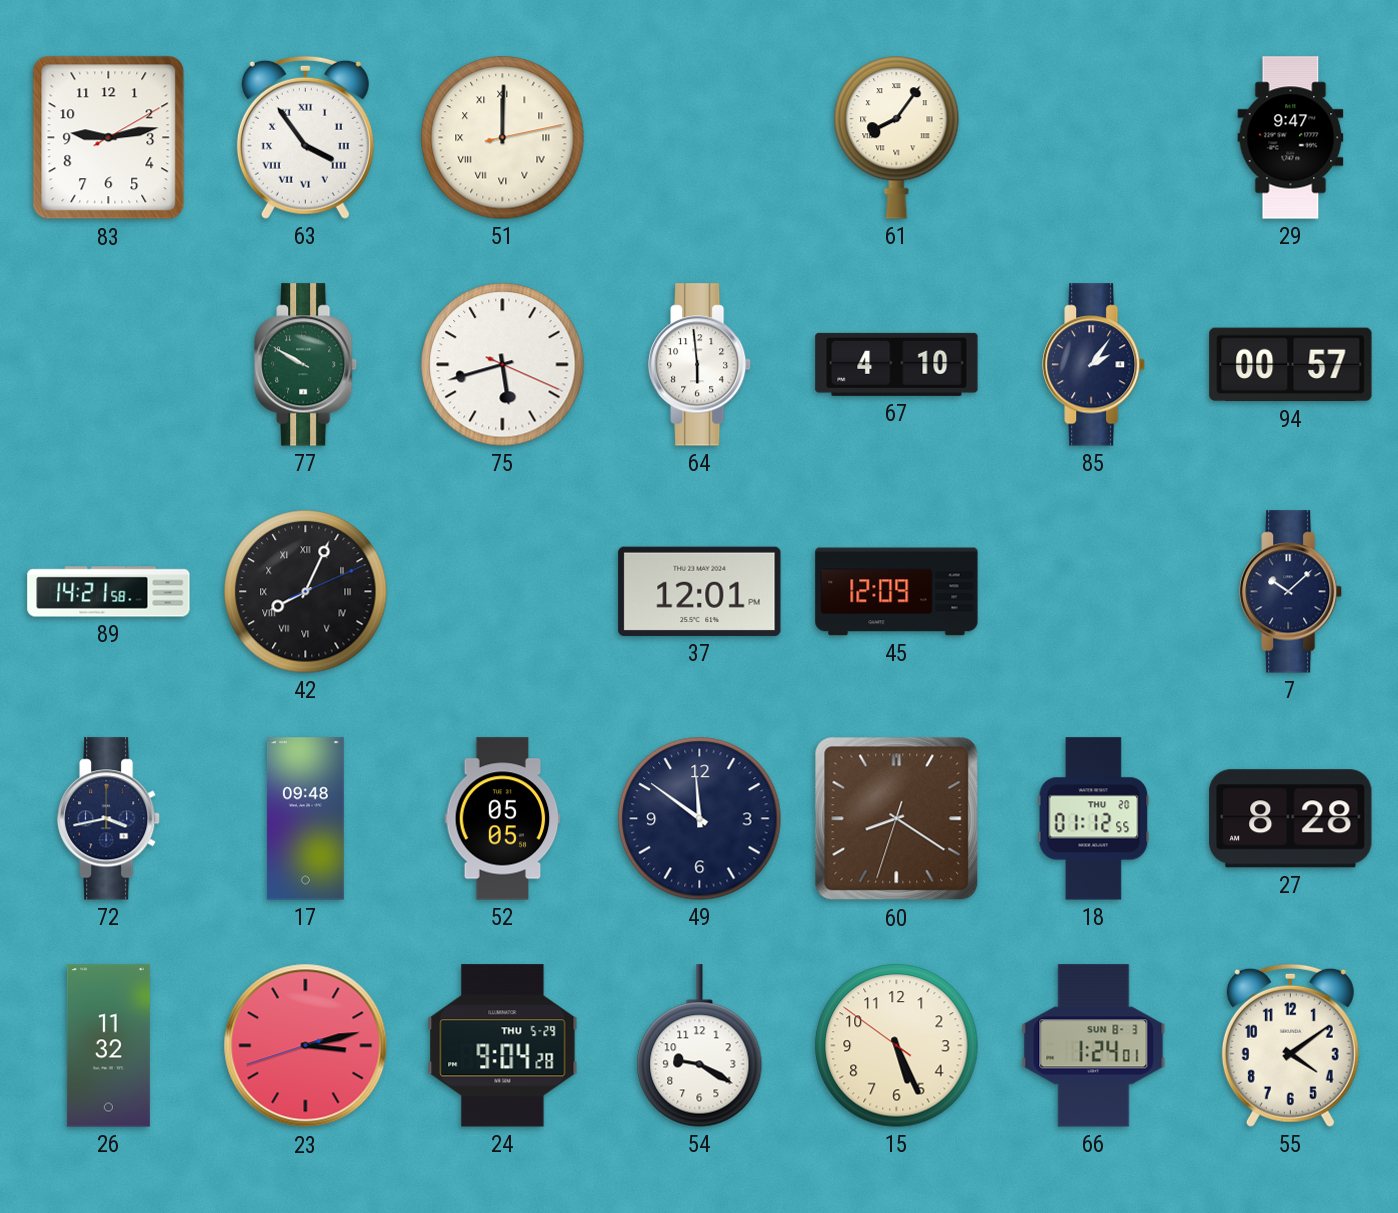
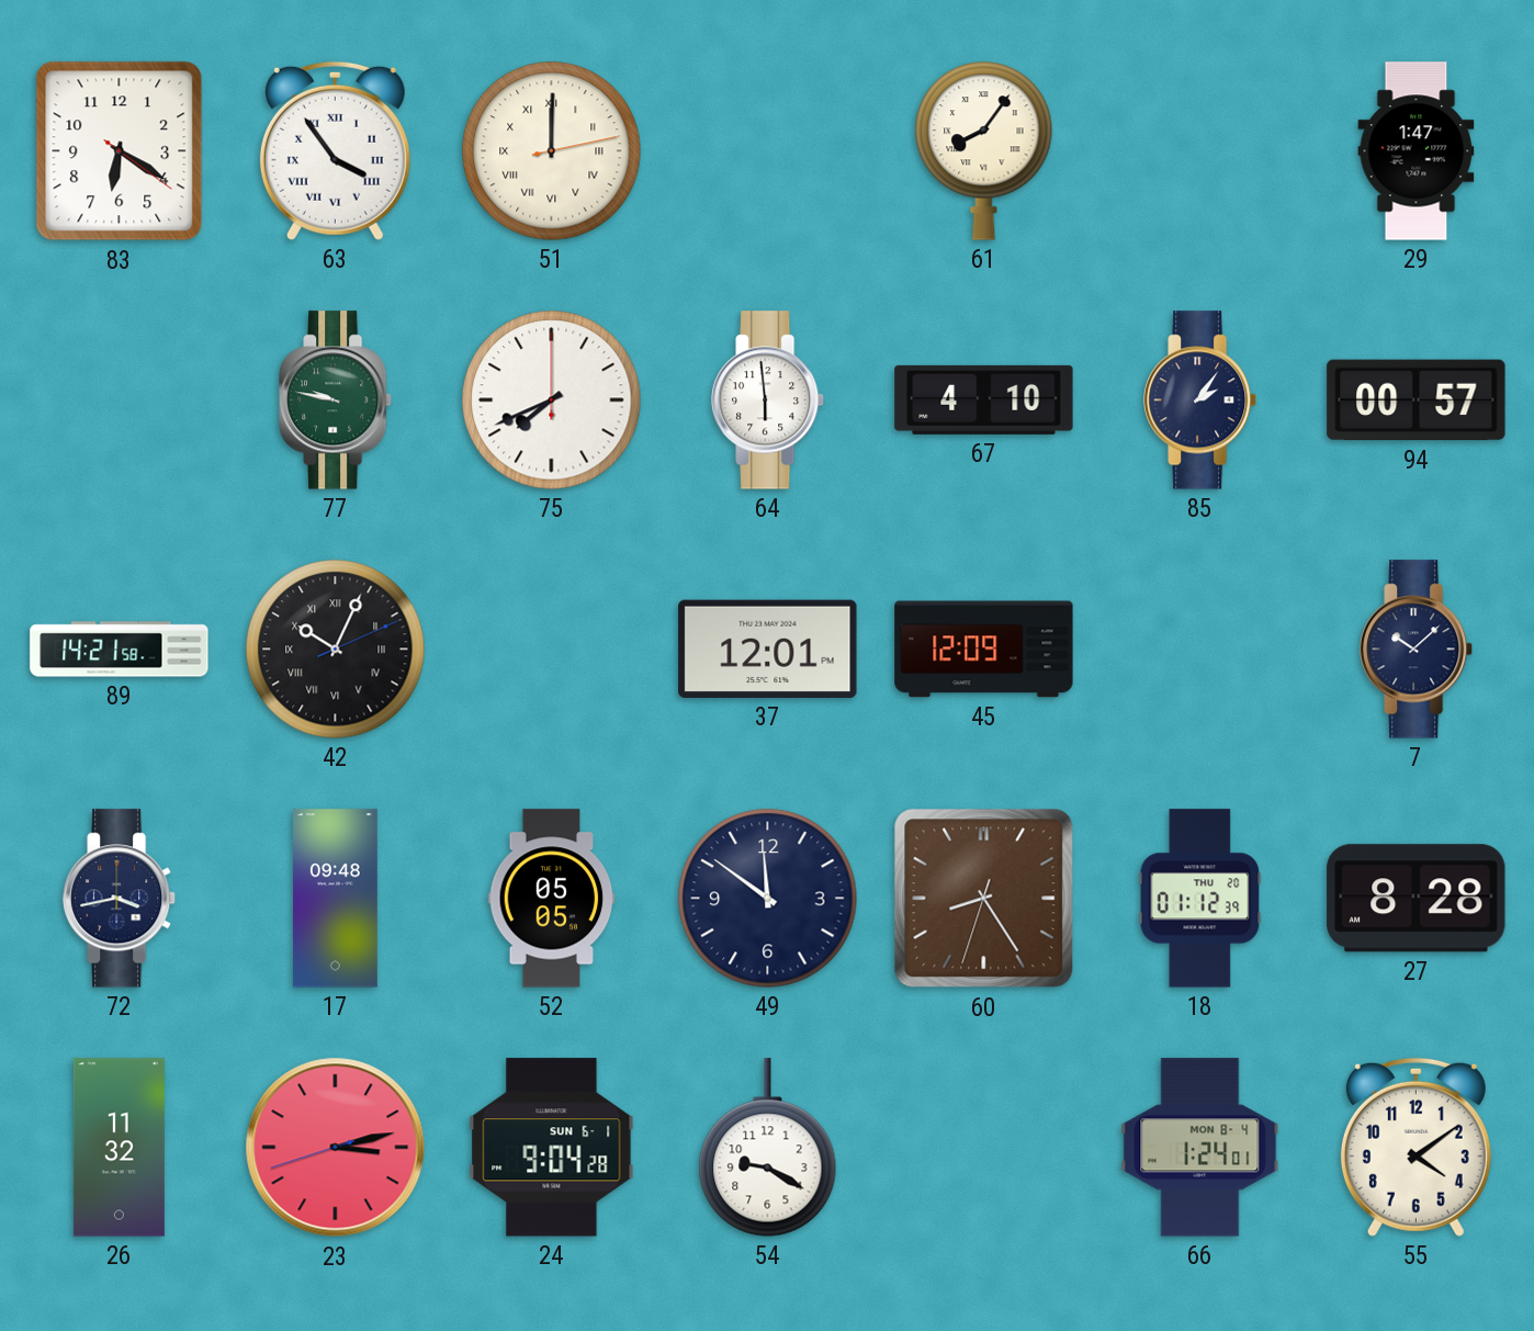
83: 9:13 -> 6:20
29: 9:47 -> 1:47
77: 9:50 -> 9:47
75: 5:42 -> 7:41
42: 8:04 -> 10:04
60: 8:20 -> 8:24
18: 01:12:55 -> 01:12:39
24 date: THU 5-29 -> SUN 6-1
15: 5:25 -> none
66 date: SUN 8-3 -> MON 8-4
